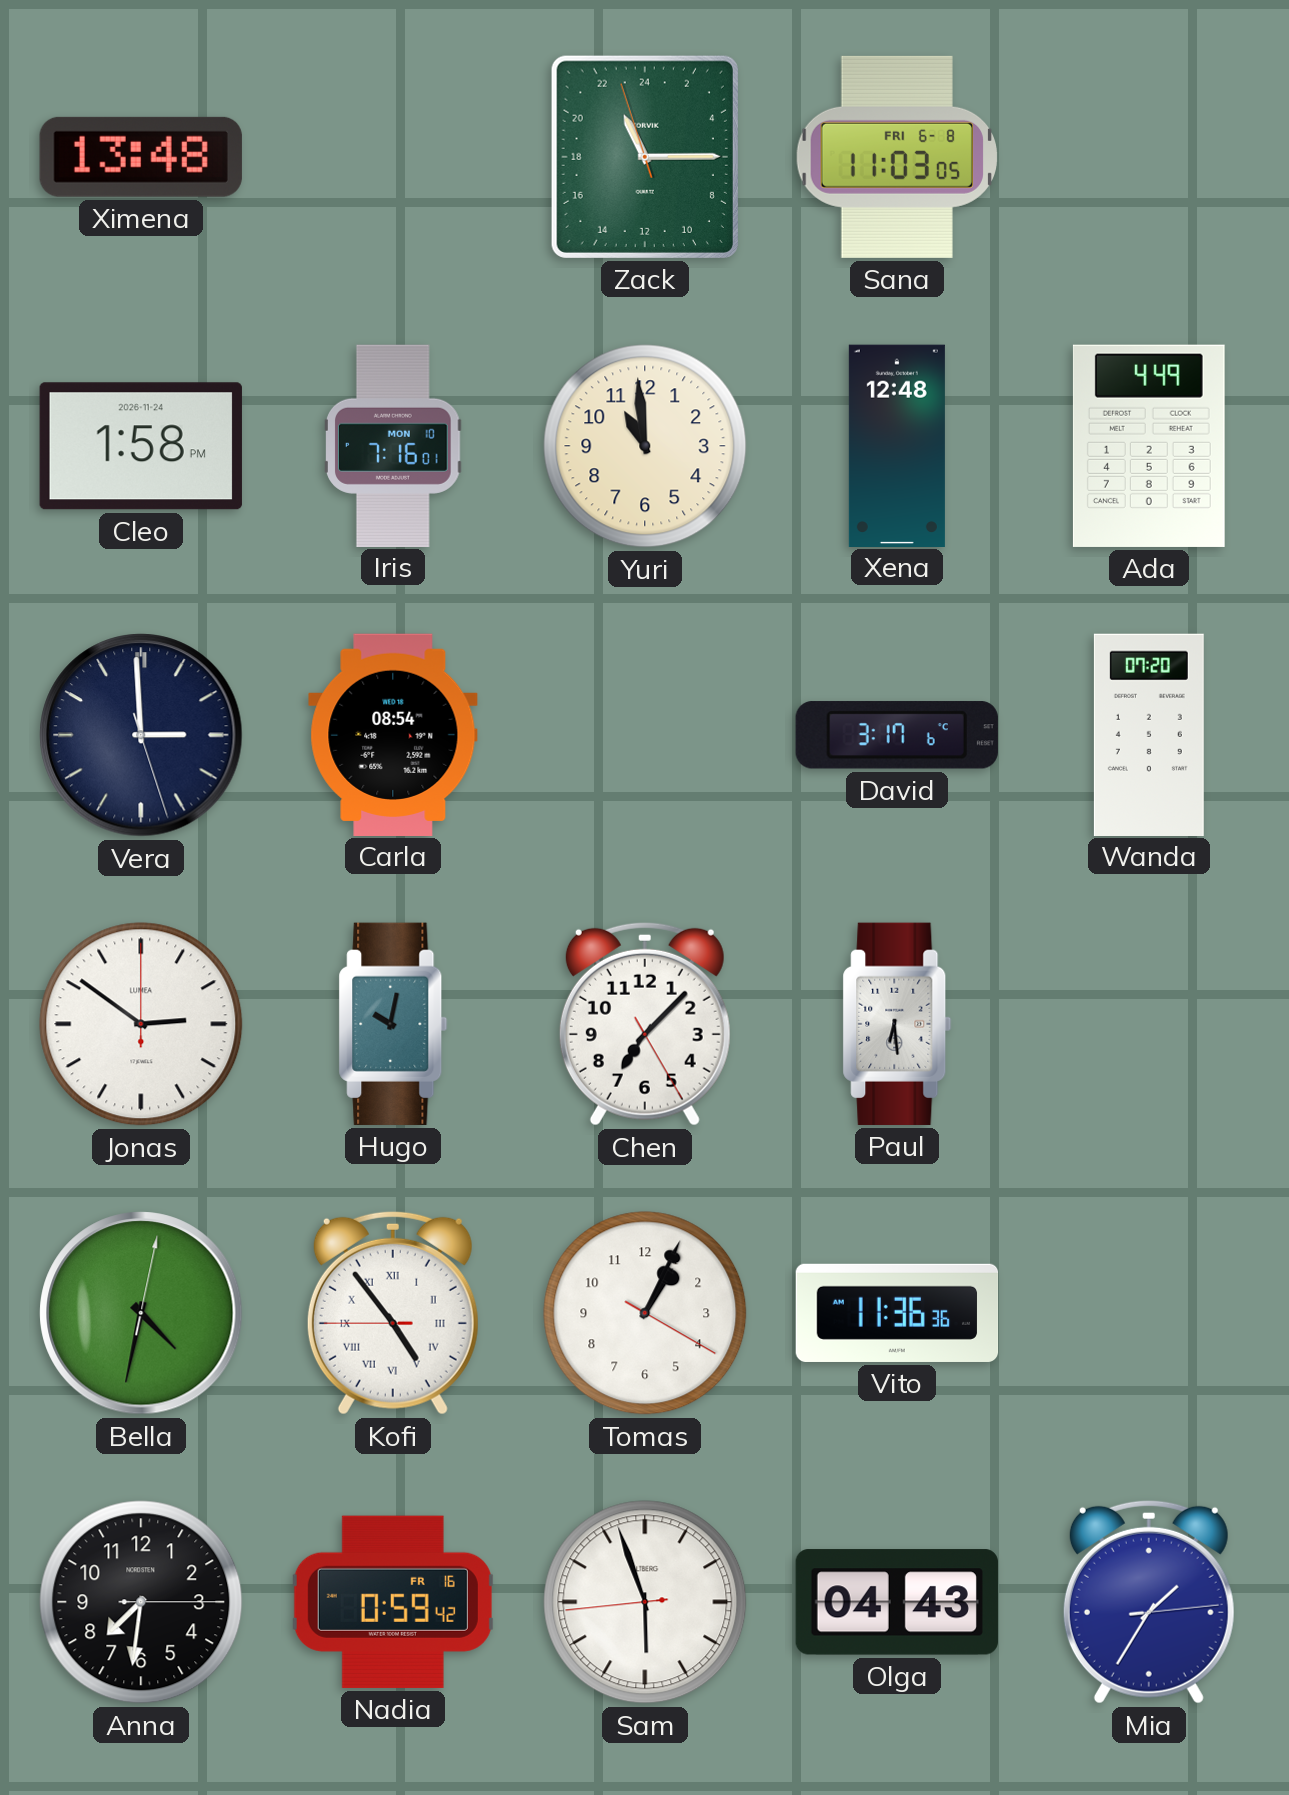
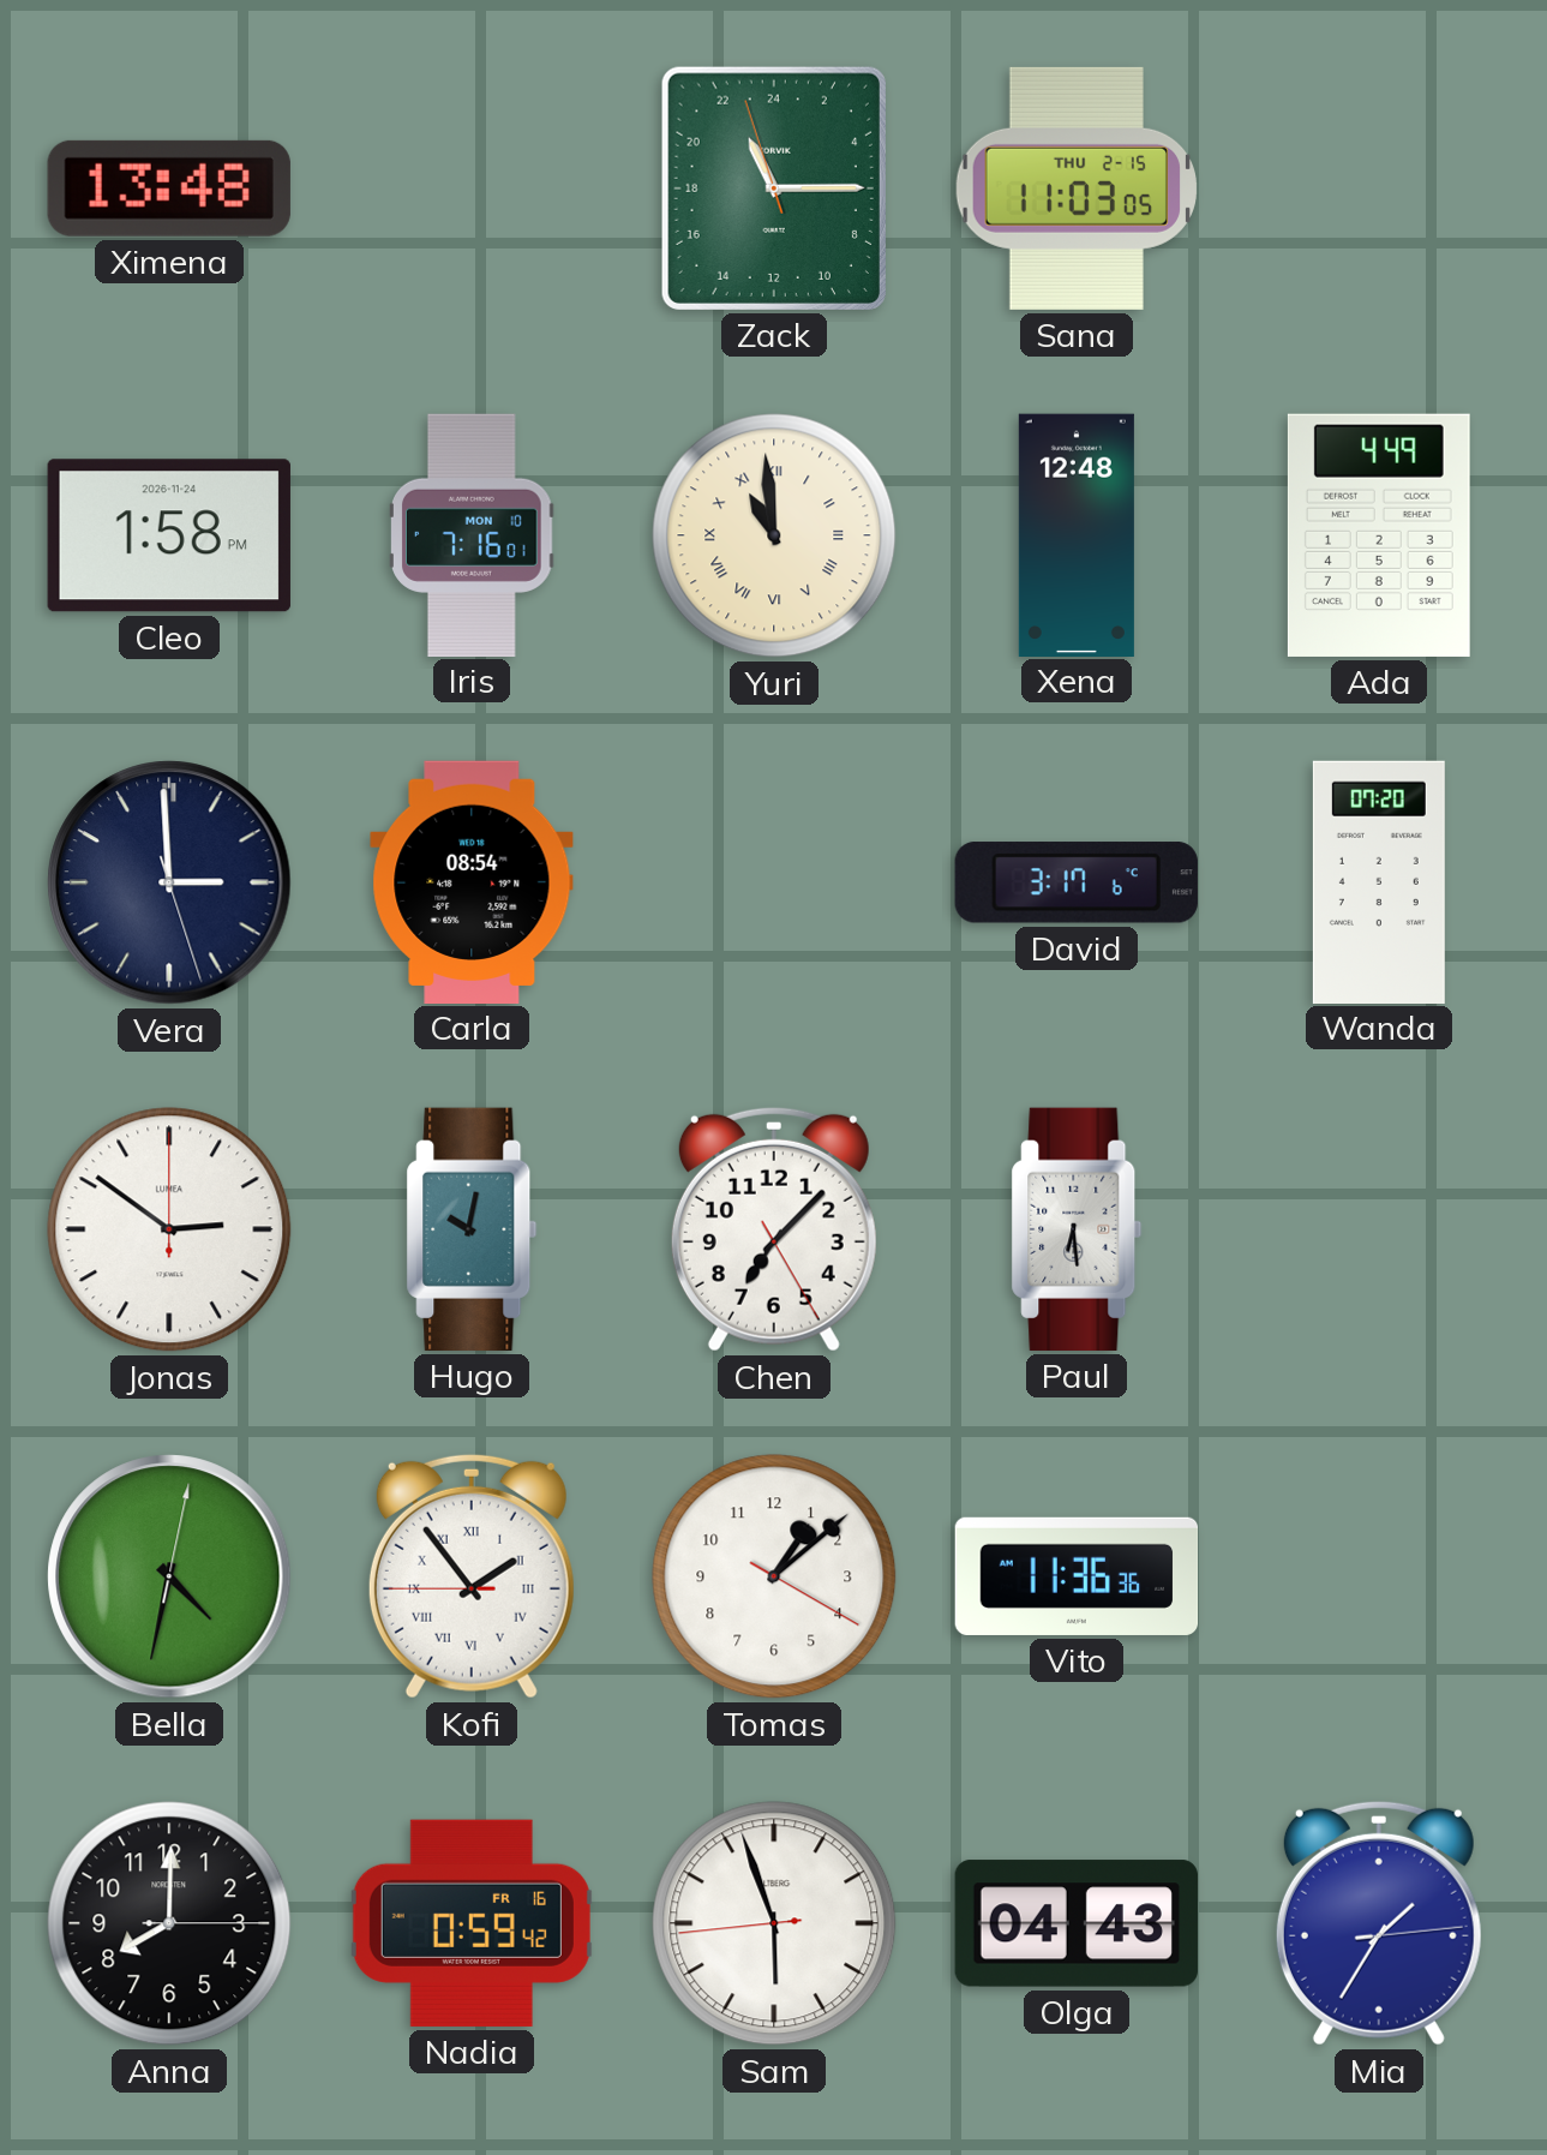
Sana date: FRI 6-8 -> THU 2-15
Yuri numerals: Arabic -> Roman
Kofi: 4:53 -> 1:53
Tomas: 1:04 -> 1:08
Anna: 7:31 -> 8:00
